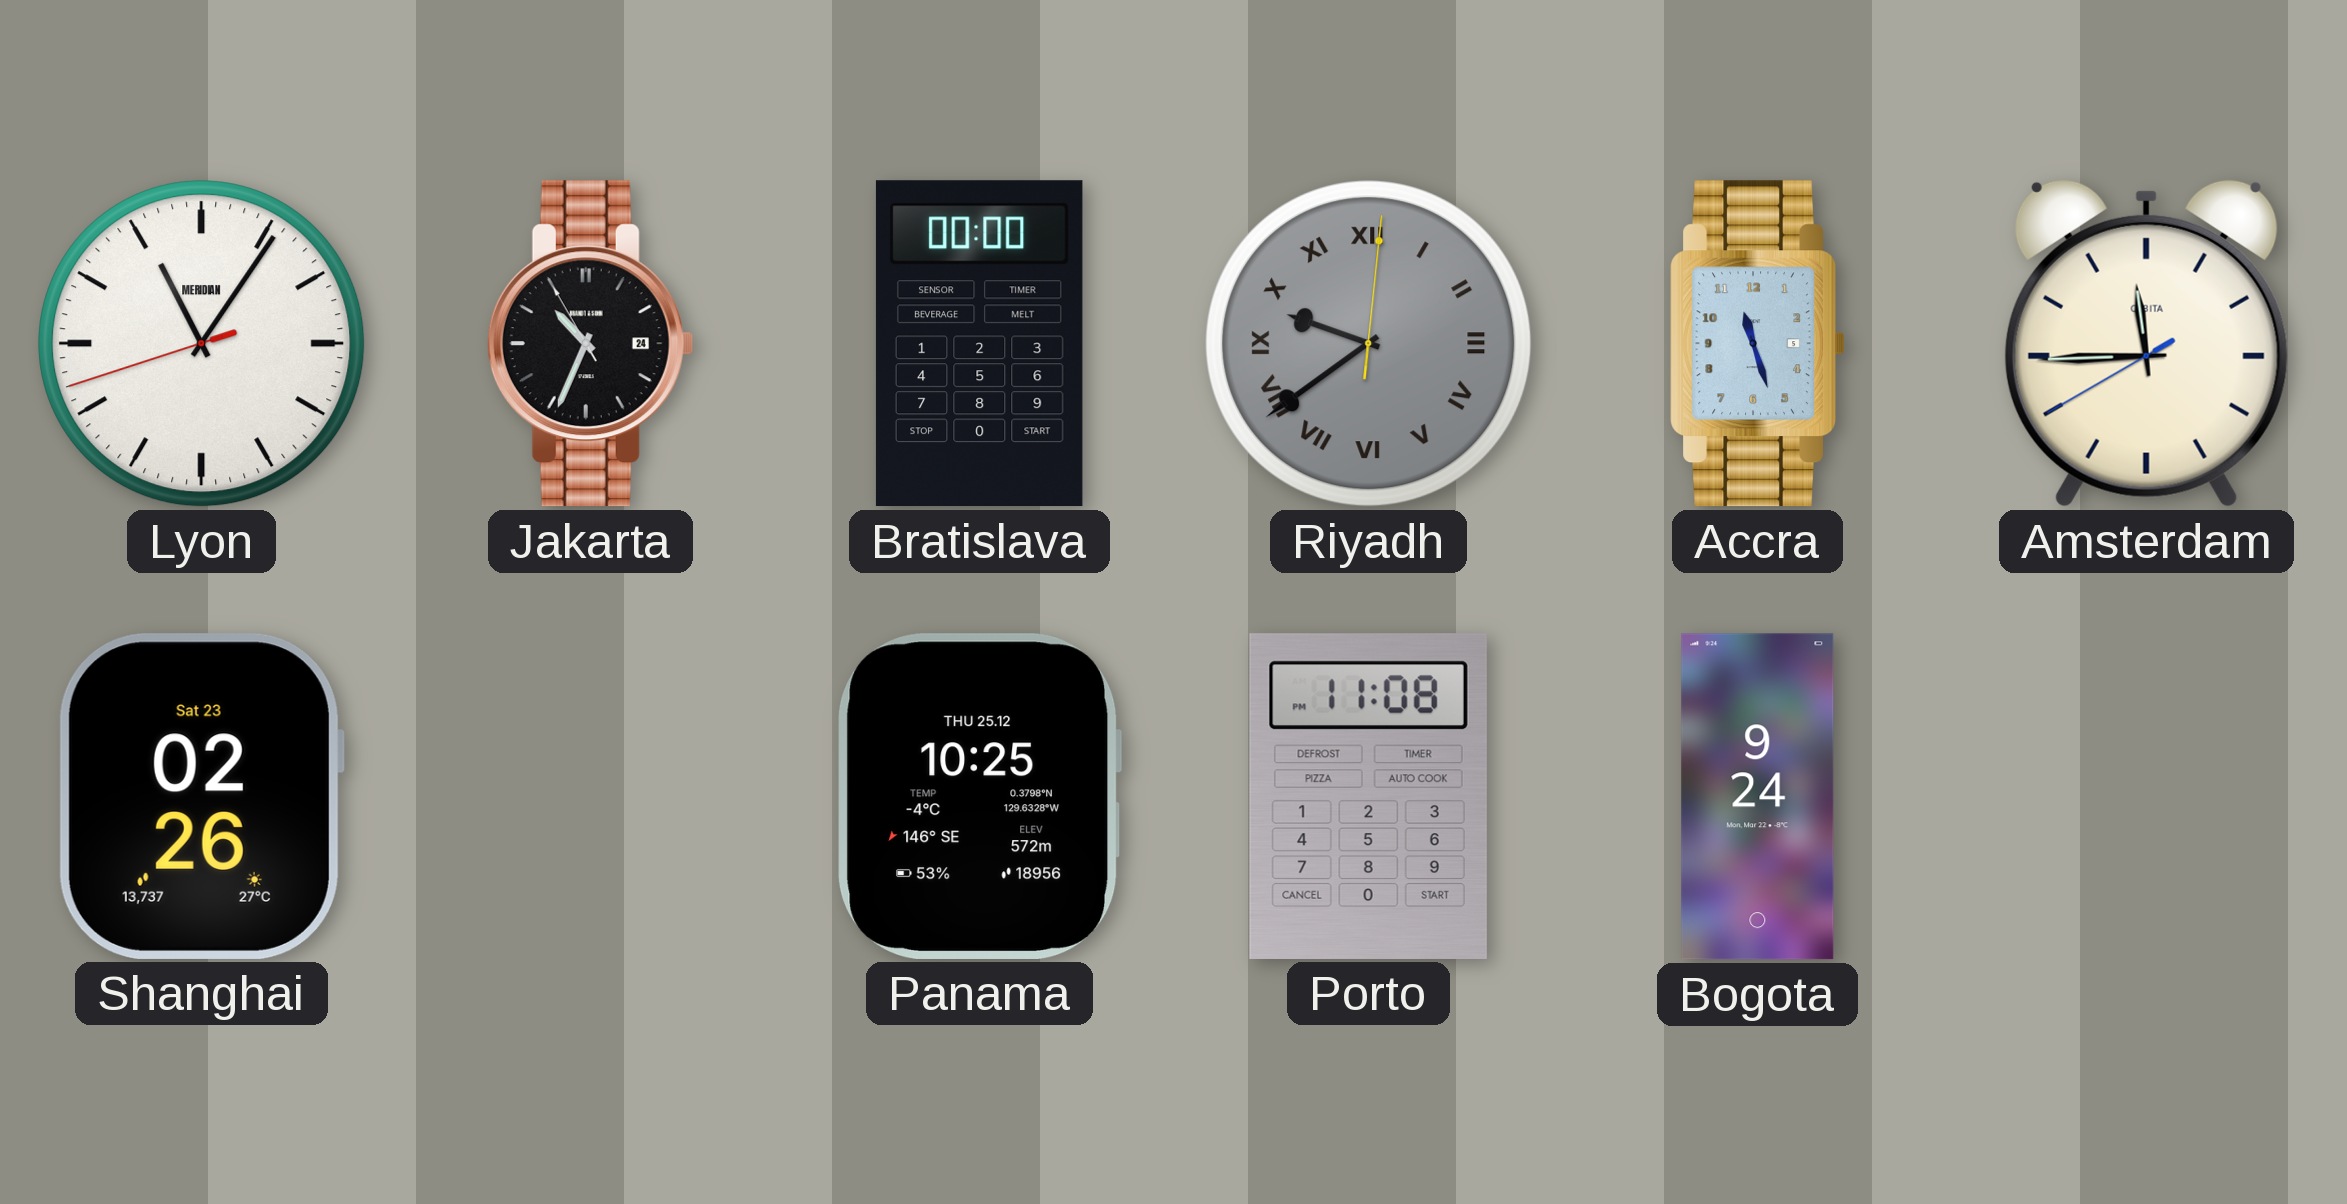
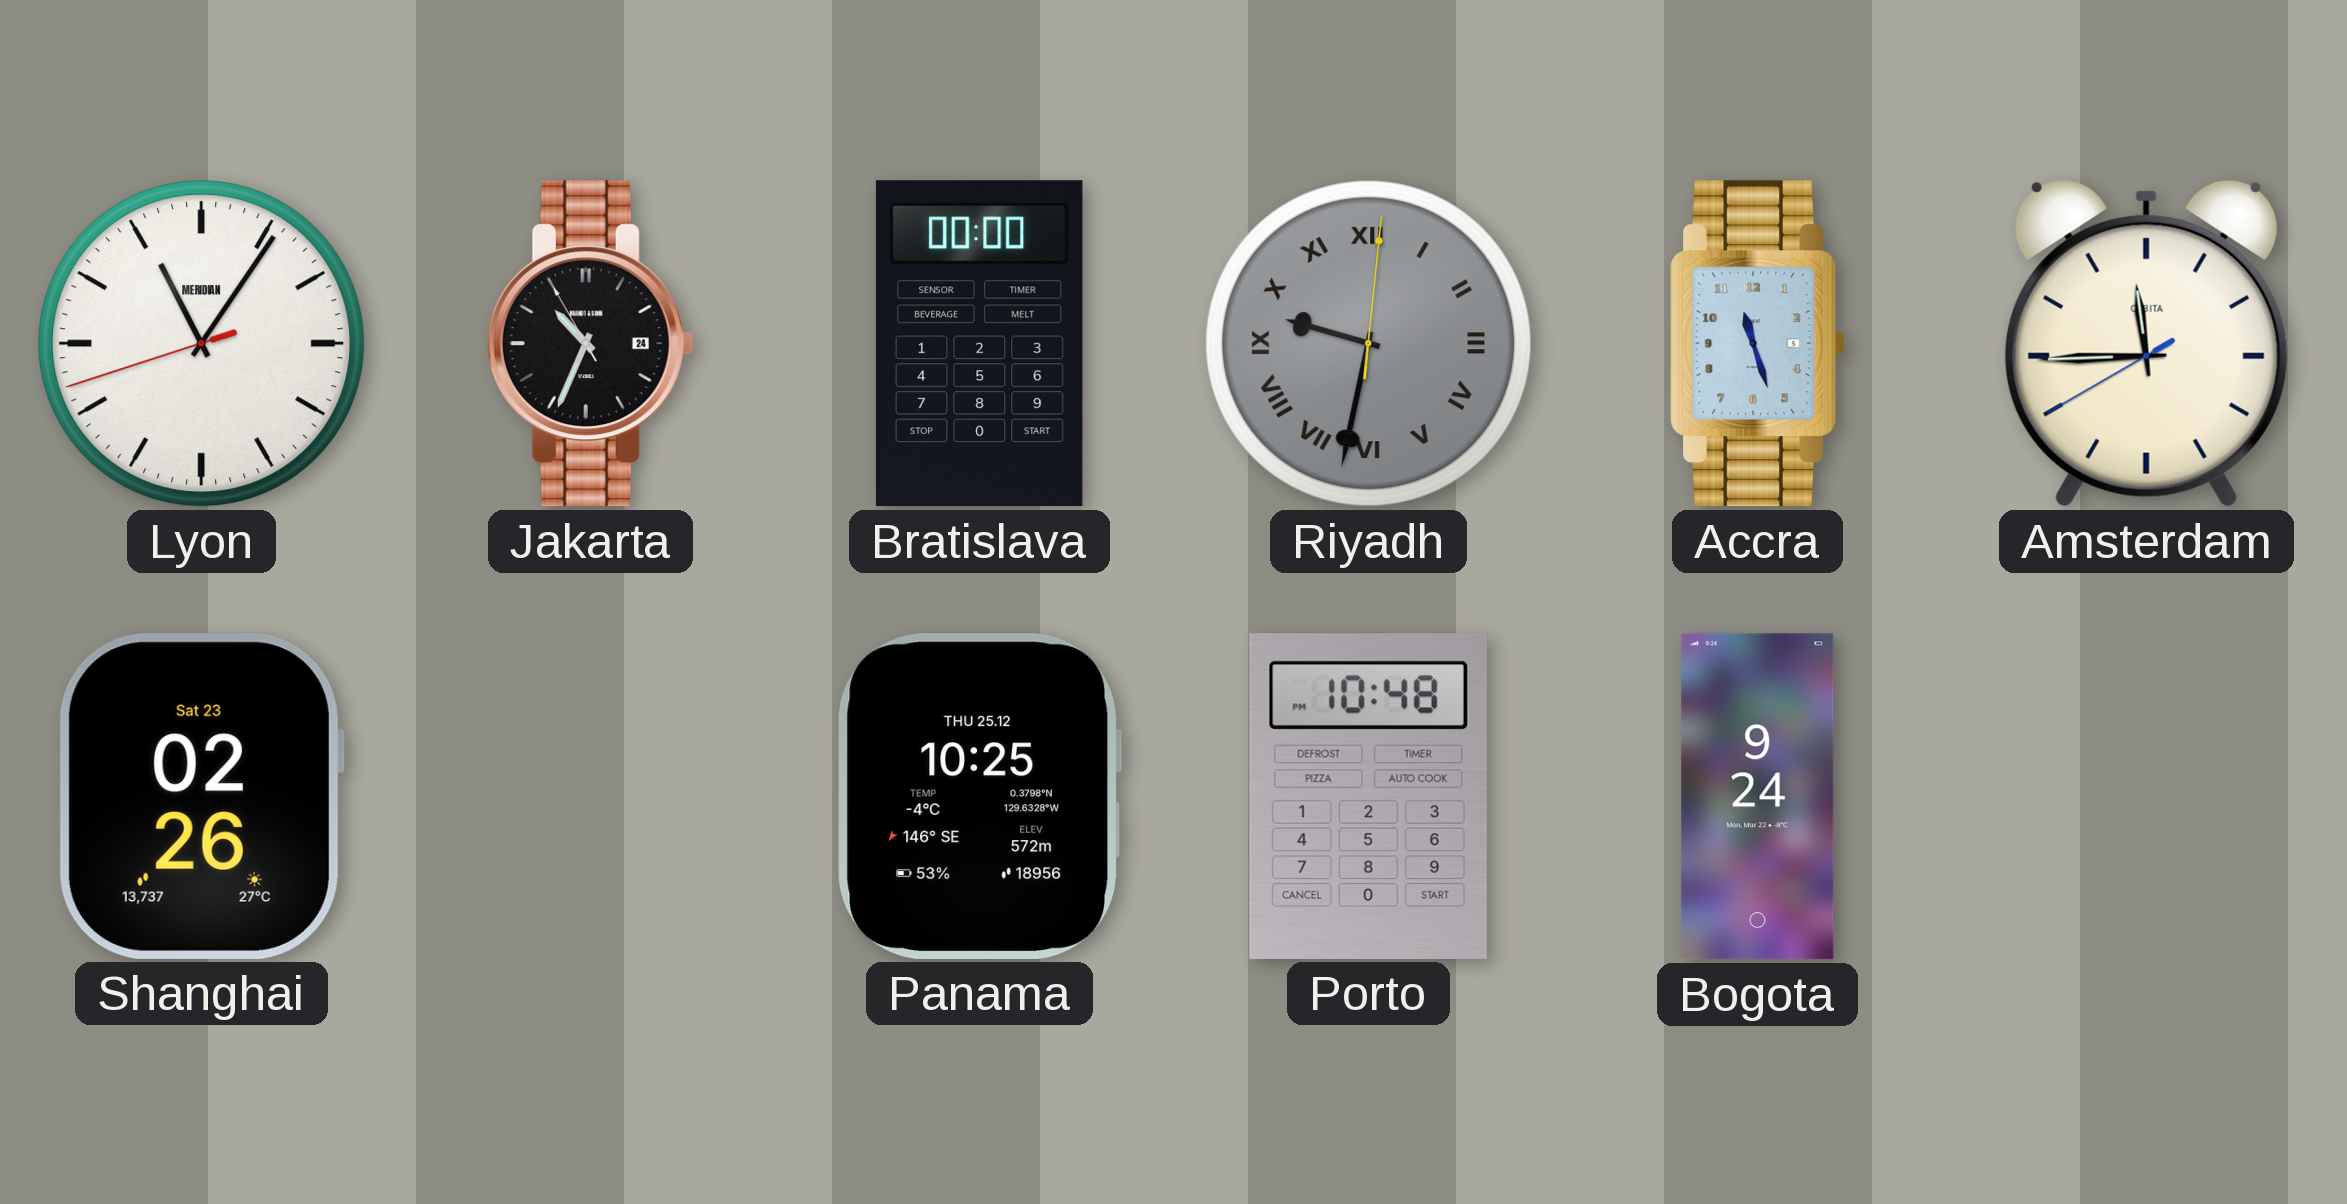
Riyadh: 9:39 -> 9:32
Porto: 11:08 -> 10:48
